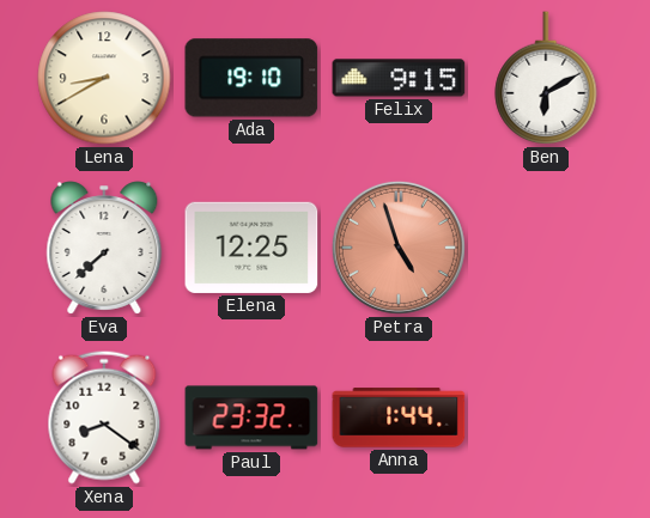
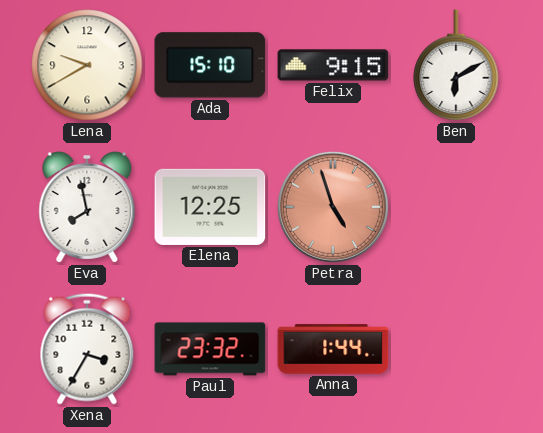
Lena: 8:40 -> 9:40
Ada: 19:10 -> 15:10
Eva: 7:38 -> 7:58
Xena: 8:21 -> 3:35
